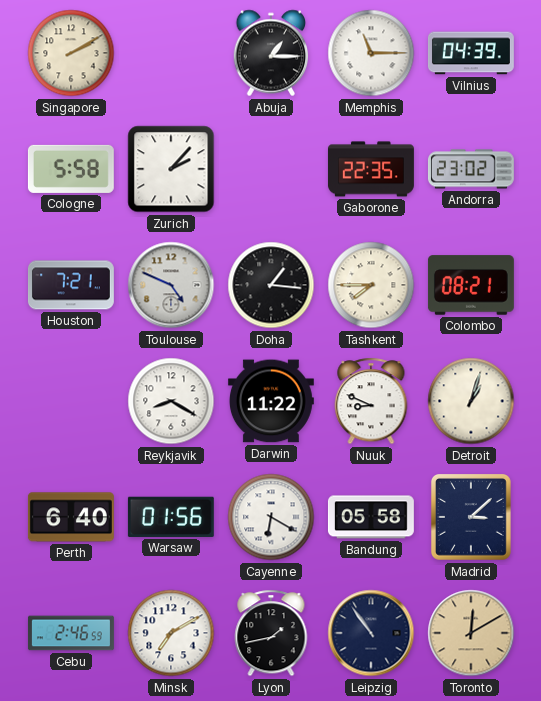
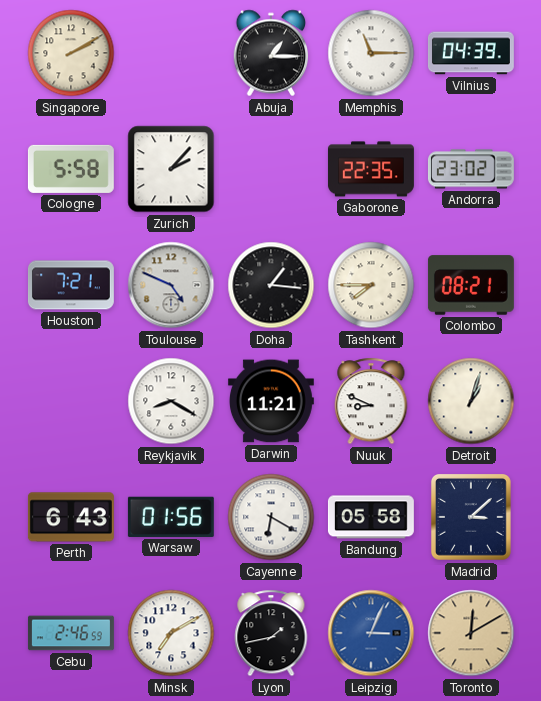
Darwin: 11:22 -> 11:21
Perth: 6:40 -> 6:43
Leipzig: 10:54 -> 3:04
Leipzig dial: navy -> blue
